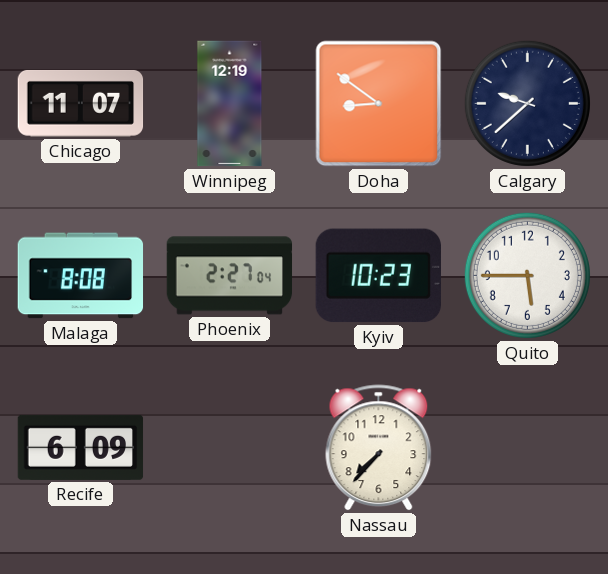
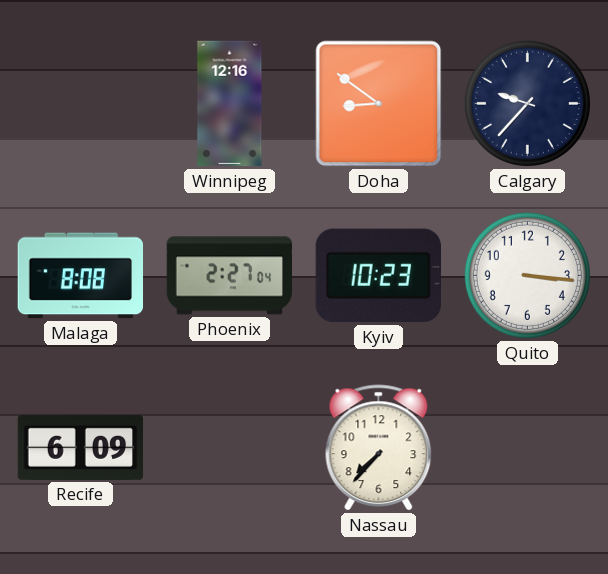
Chicago: 11:07 -> none
Winnipeg: 12:19 -> 12:16
Calgary: 9:38 -> 9:37
Quito: 5:45 -> 3:16
